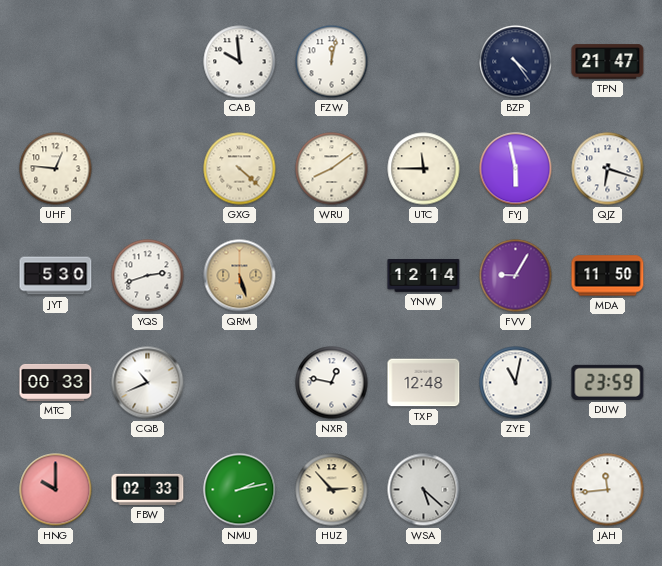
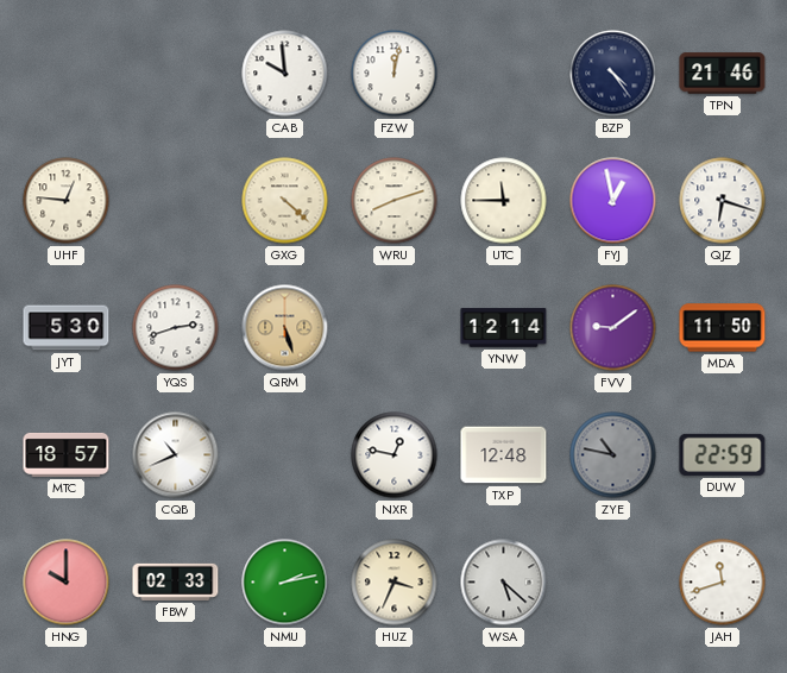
TPN: 21:47 -> 21:46
WRU: 8:09 -> 8:12
FYJ: 5:58 -> 12:58
FVV: 9:05 -> 9:09
MTC: 00:33 -> 18:57
ZYE: 11:02 -> 10:47
ZYE dial: white -> grey
DUW: 23:59 -> 22:59
HUZ: 2:53 -> 3:34
JAH: 11:44 -> 11:42
